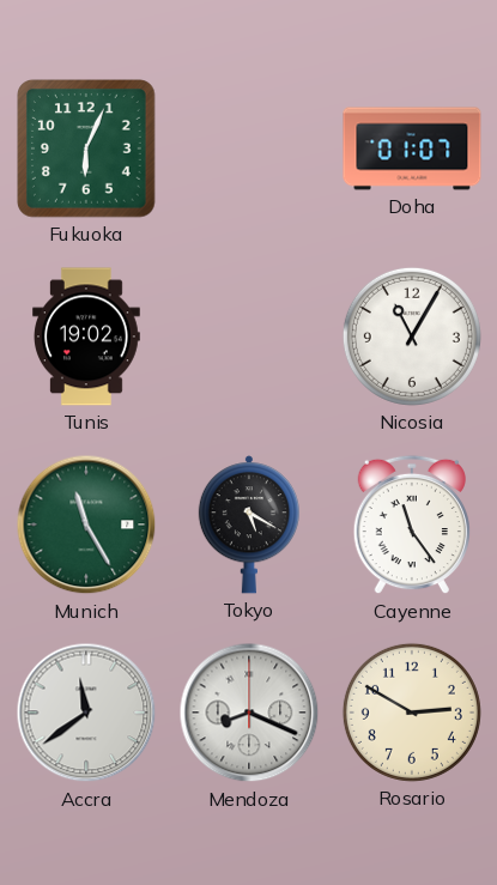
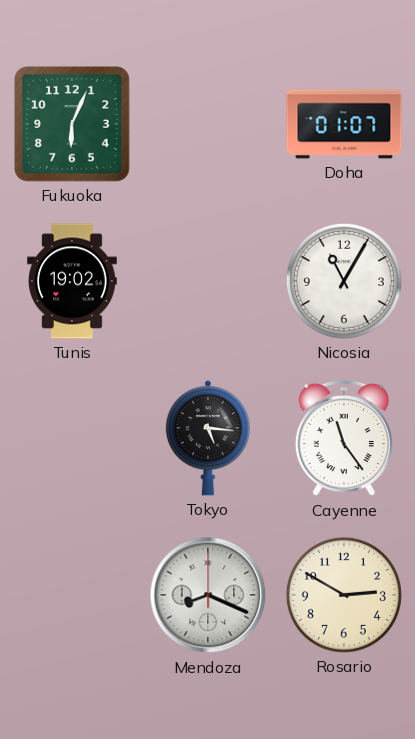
Munich: 11:25 -> none
Tokyo: 5:20 -> 5:16
Accra: 11:39 -> none
